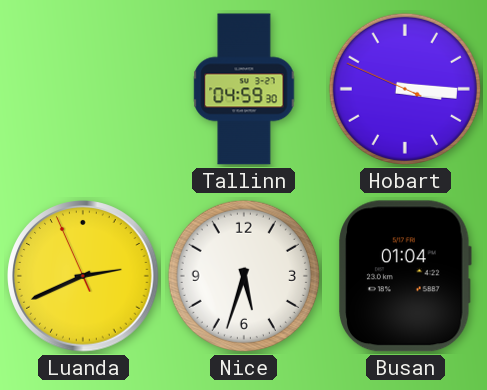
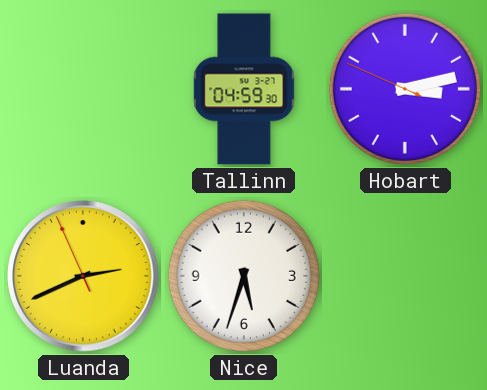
Hobart: 3:15 -> 3:12
Busan: 01:04 -> none
